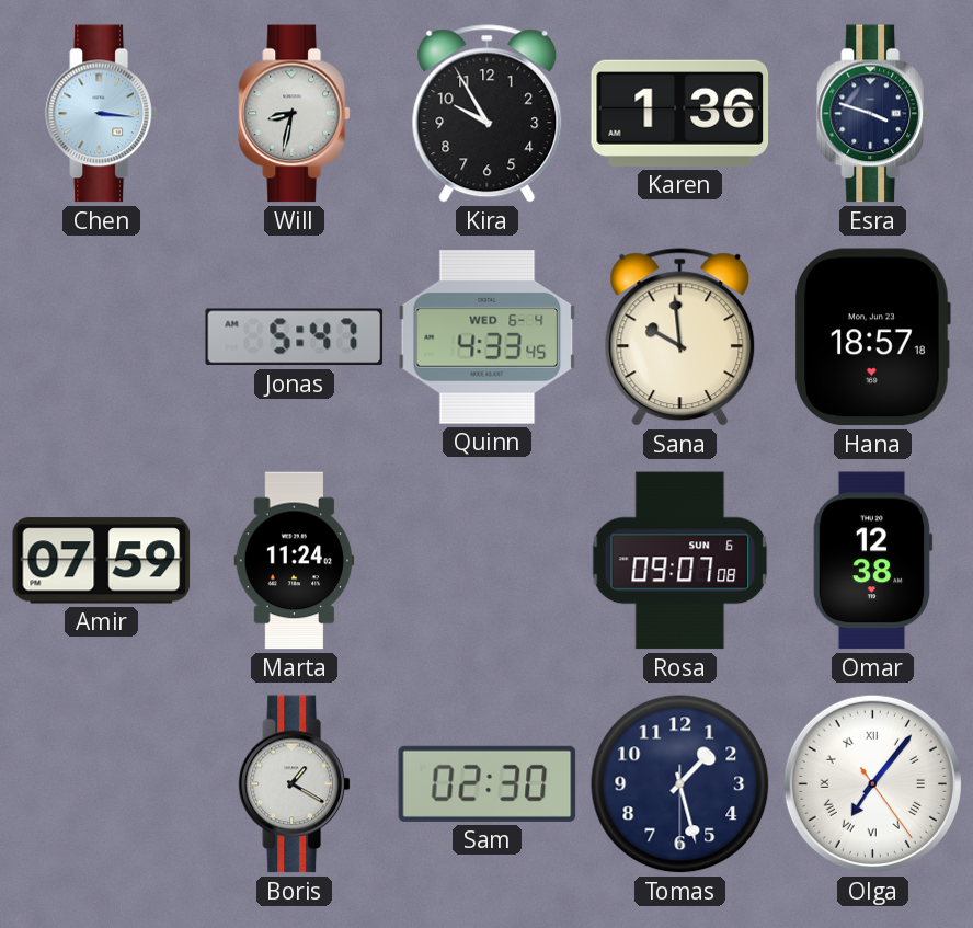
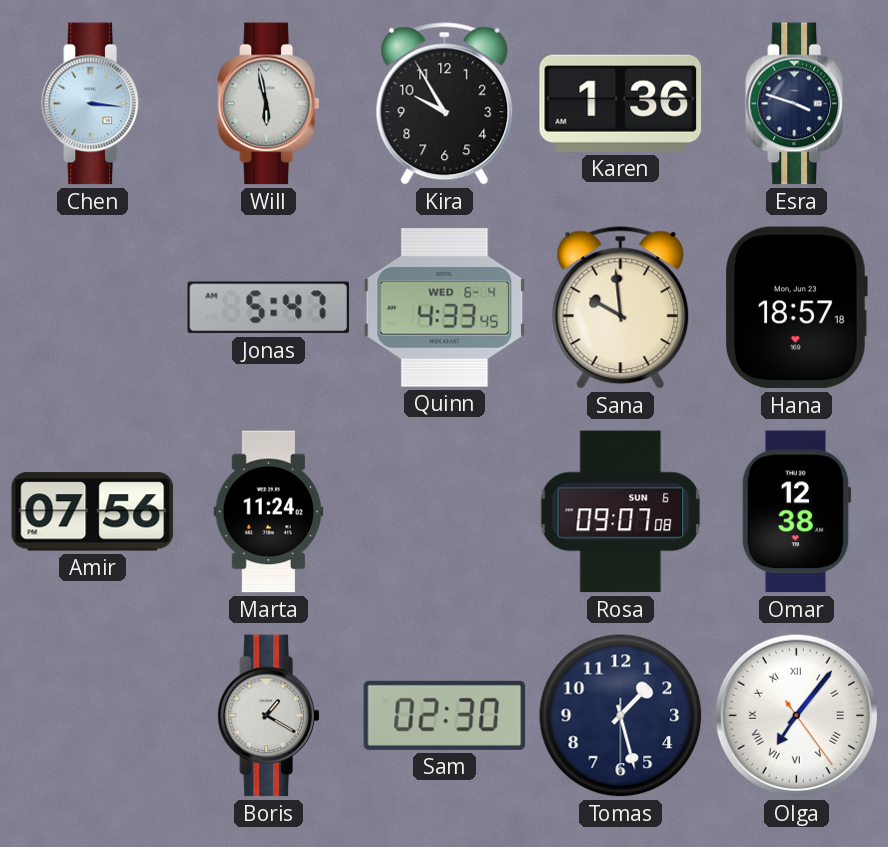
Will: 8:32 -> 5:58
Amir: 07:59 -> 07:56
